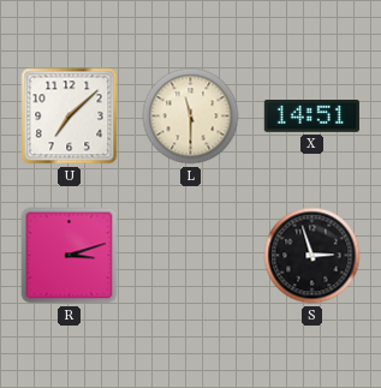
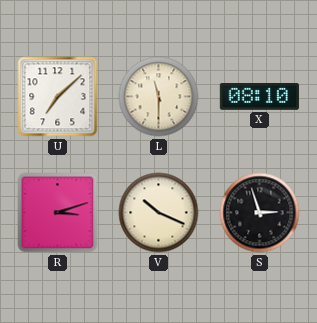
X: 14:51 -> 08:10
V: none -> 10:19
